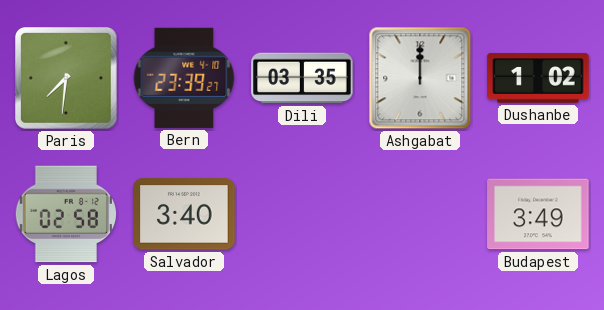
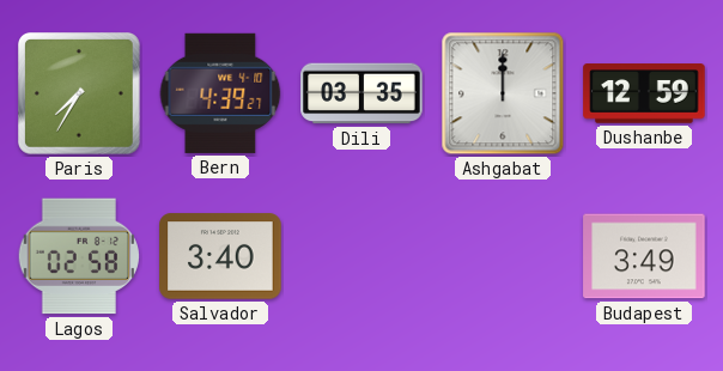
Paris: 7:31 -> 7:35
Bern: 23:39 -> 4:39
Dushanbe: 1:02 -> 12:59
